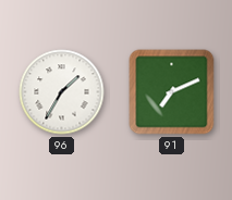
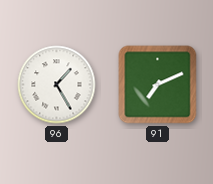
96: 1:35 -> 1:25
